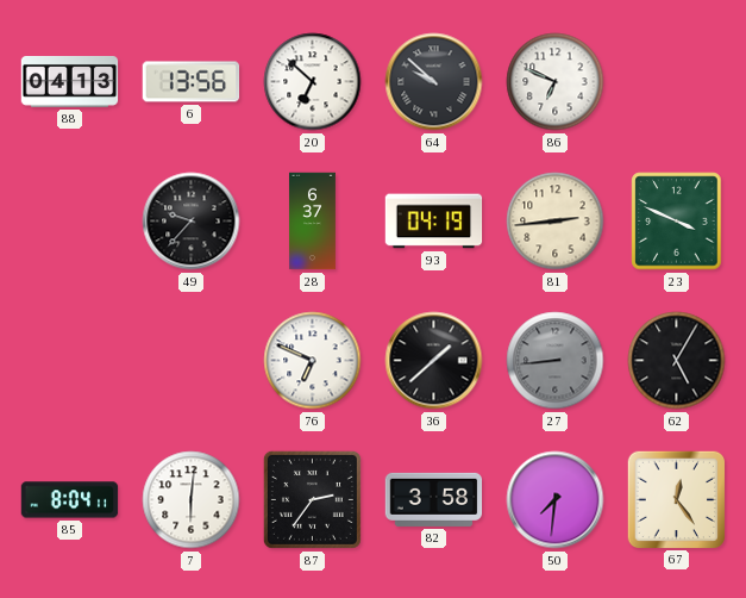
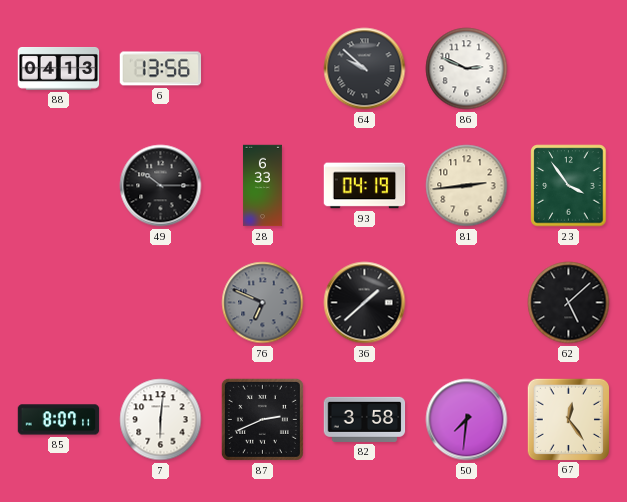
20: 6:52 -> none
86: 6:49 -> 2:49
49: 9:37 -> 10:15
28: 6:37 -> 6:33
23: 3:49 -> 3:54
76 dial: white -> grey
27: 8:44 -> none
62: 5:05 -> 5:08
85: 8:04 -> 8:07
87: 2:36 -> 2:41
